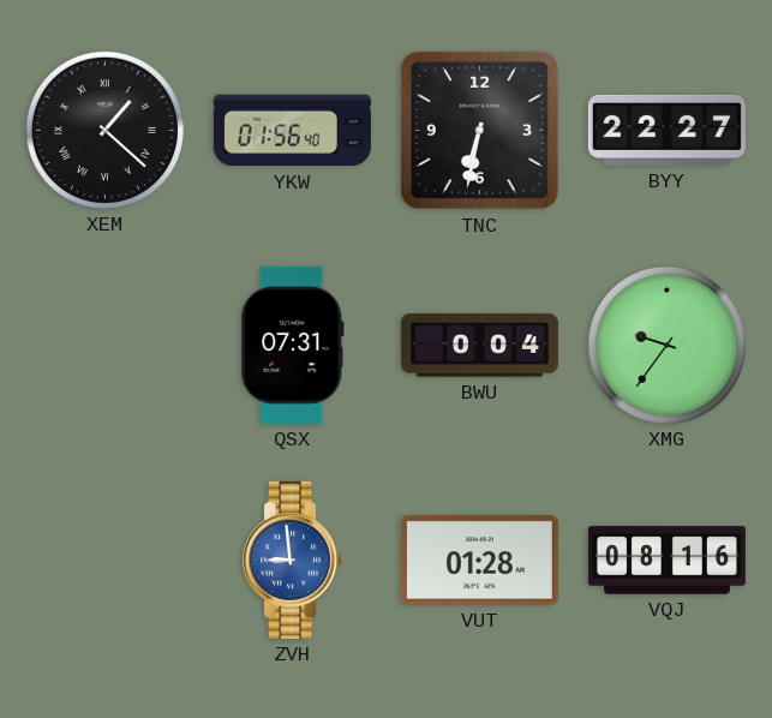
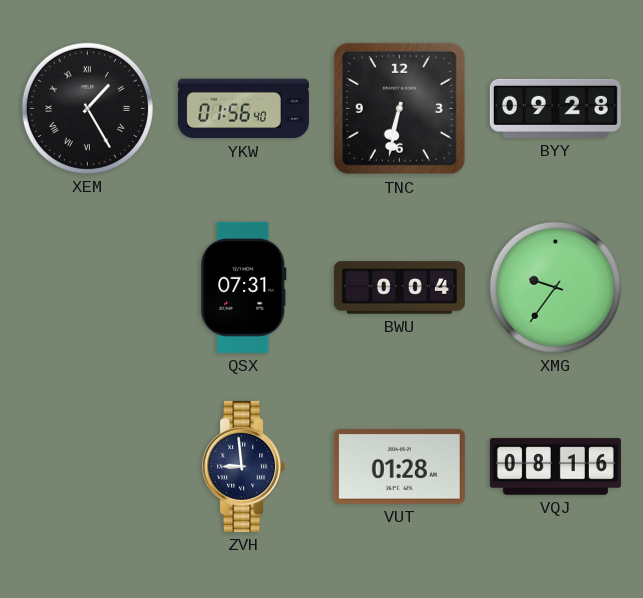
XEM: 1:22 -> 1:25
BYY: 22:27 -> 09:28
ZVH dial: blue -> navy
